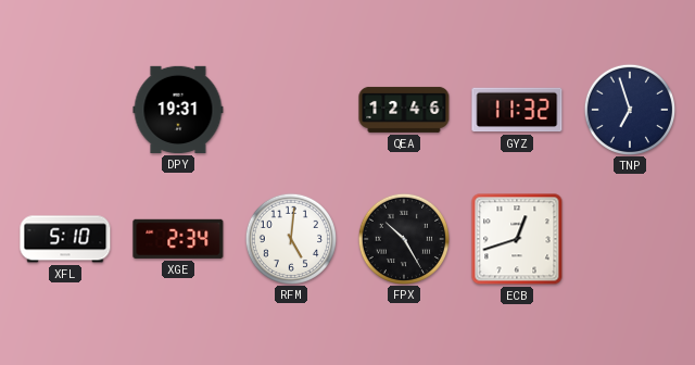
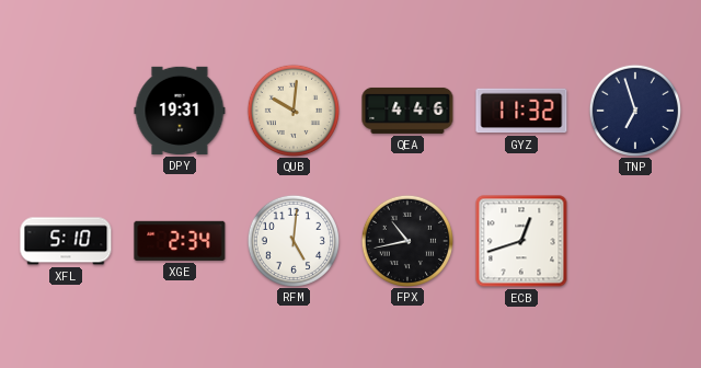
QUB: none -> 10:01
QEA: 12:46 -> 4:46
FPX: 10:25 -> 10:43
